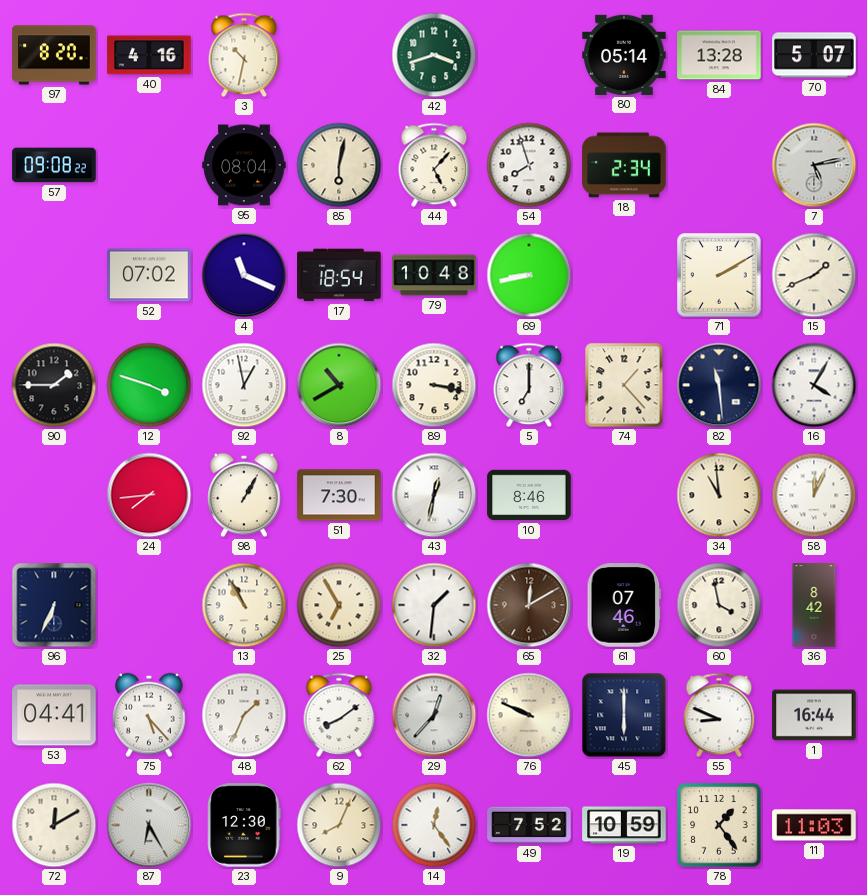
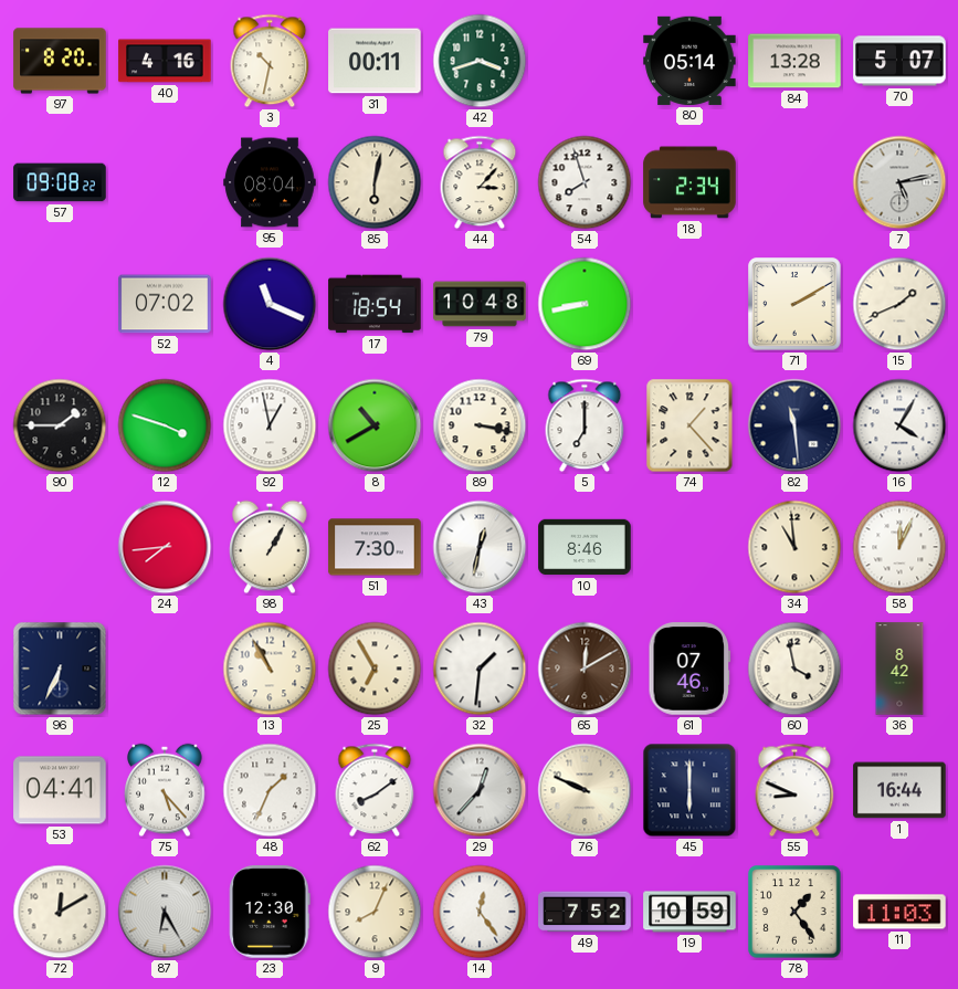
31: none -> 00:11
44: 5:07 -> 3:07
